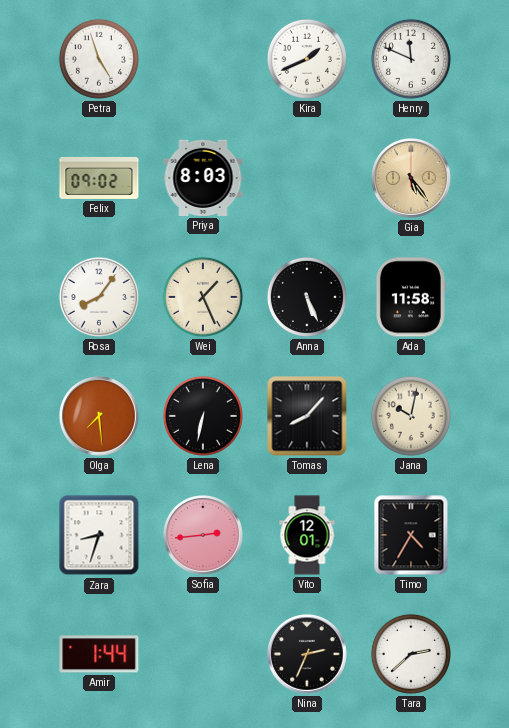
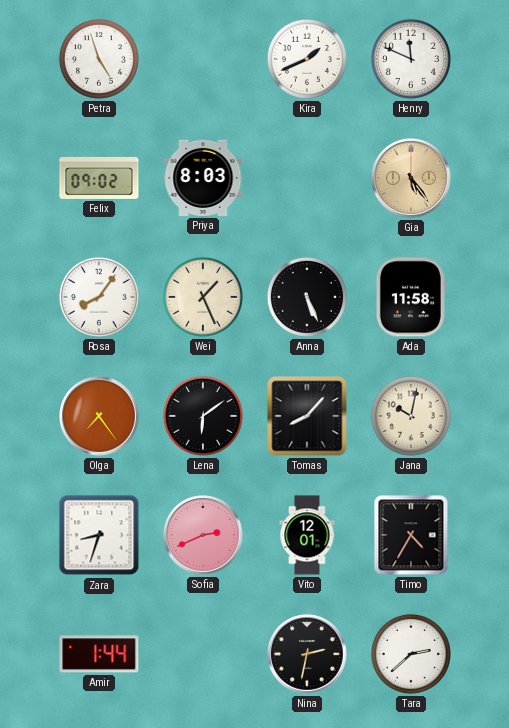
Olga: 7:29 -> 7:24
Lena: 6:32 -> 6:09
Sofia: 2:44 -> 2:41
Nina: 2:34 -> 2:32
